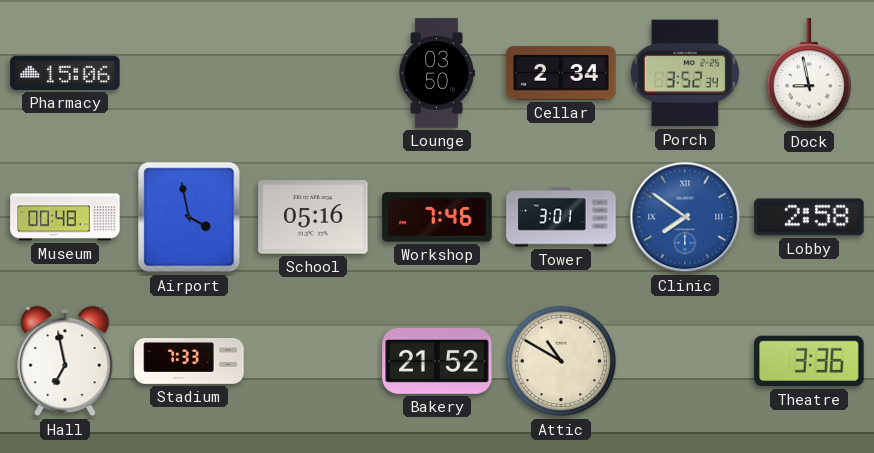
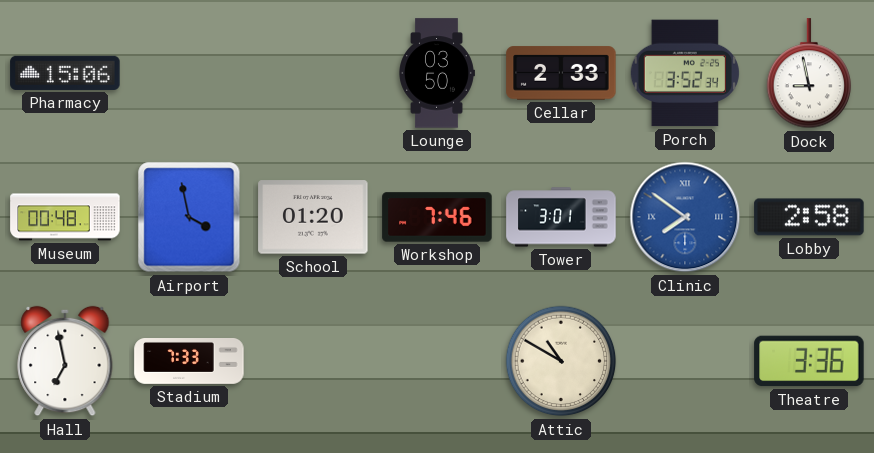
Cellar: 2:34 -> 2:33
School: 05:16 -> 01:20
Bakery: 21:52 -> none
